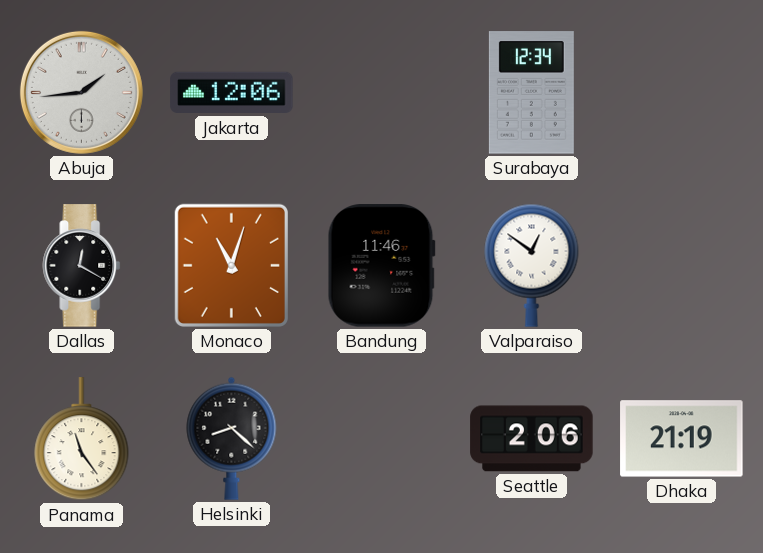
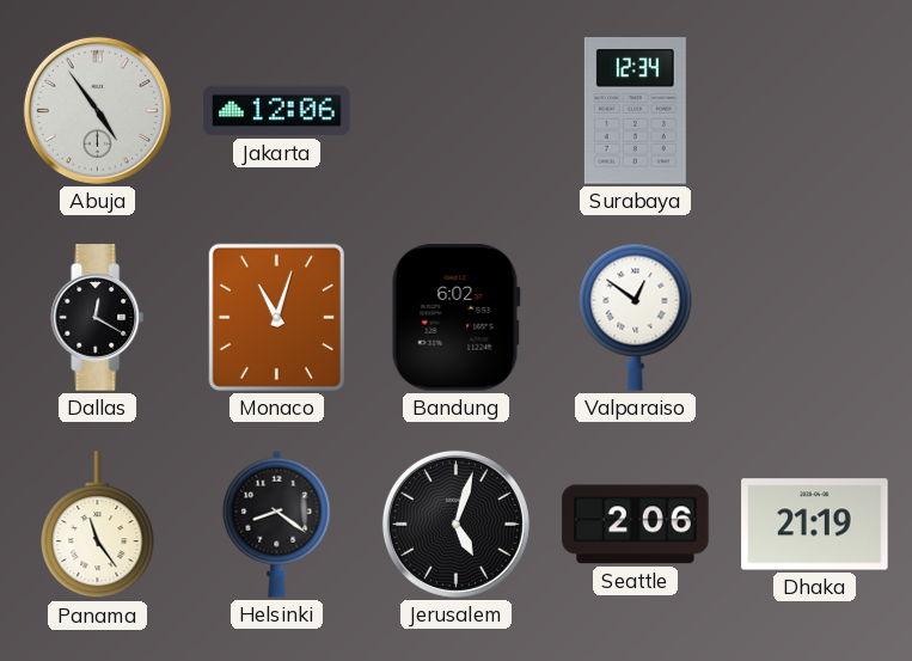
Abuja: 1:44 -> 4:54
Bandung: 11:46 -> 6:02
Helsinki: 8:22 -> 8:21
Jerusalem: none -> 5:03
